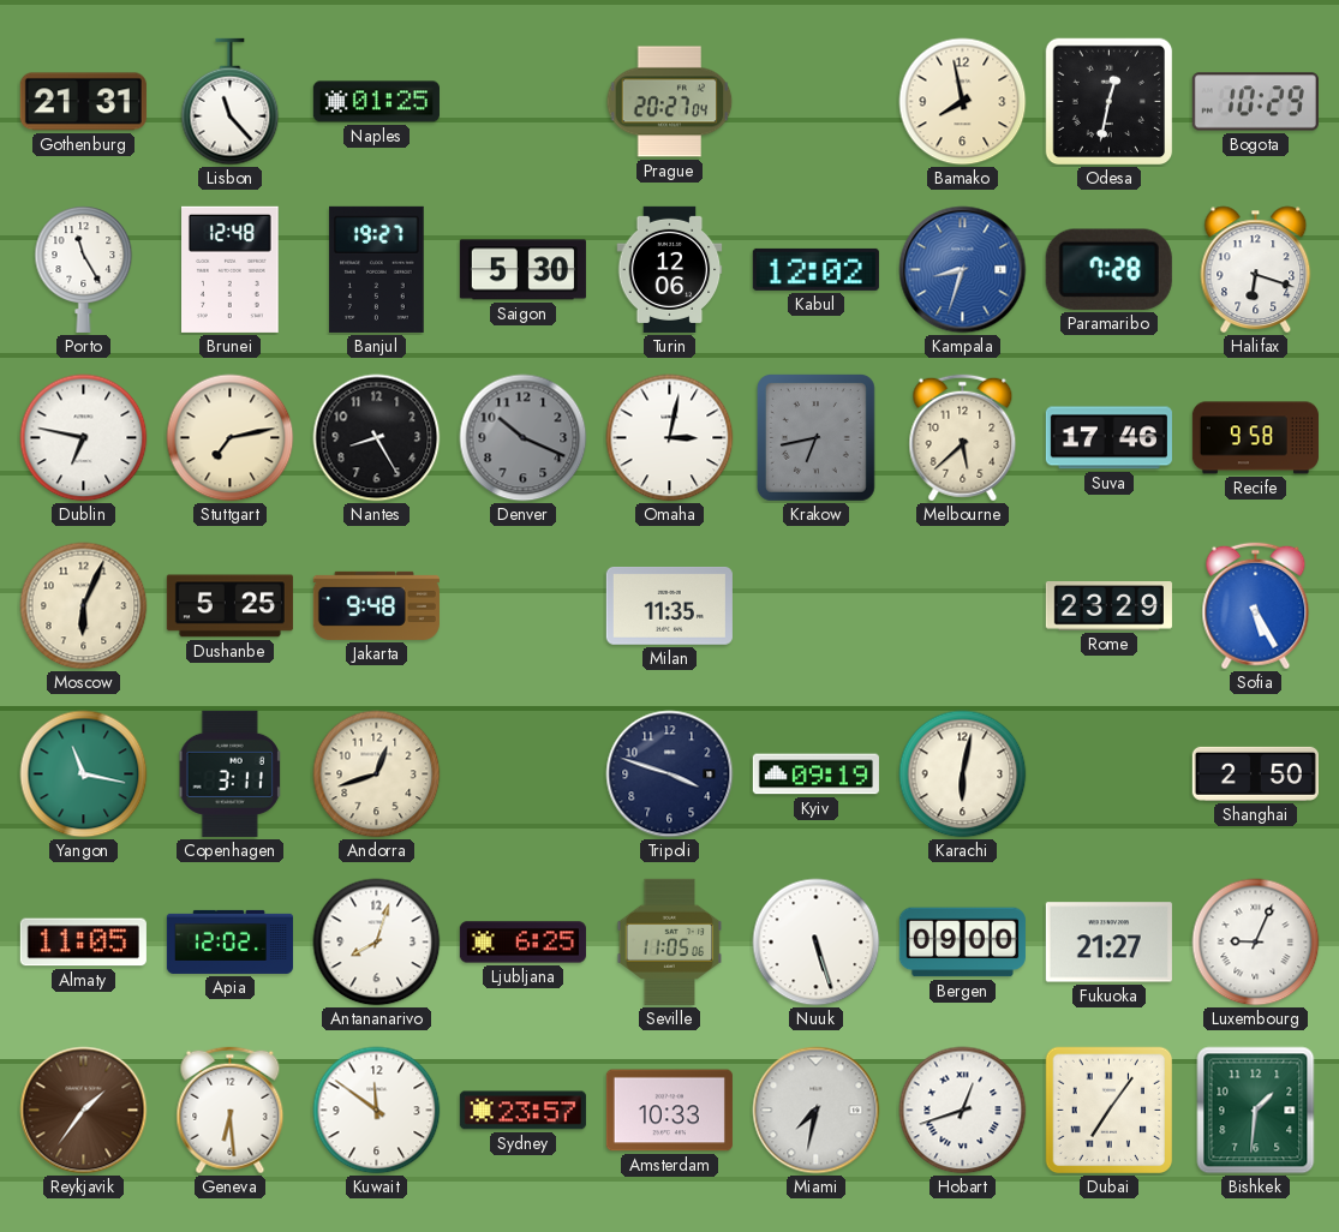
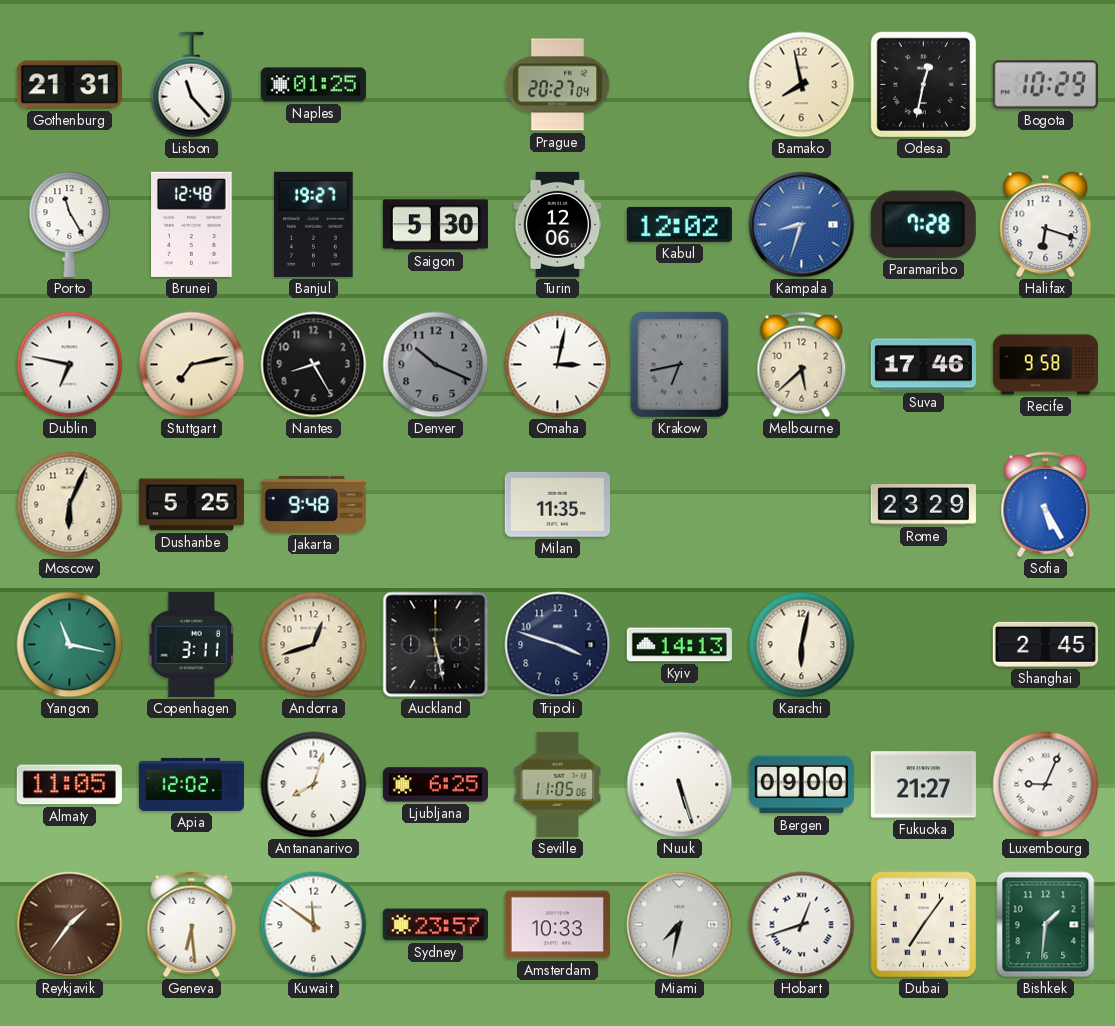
Auckland: none -> 5:28
Kyiv: 09:19 -> 14:13
Shanghai: 2:50 -> 2:45
